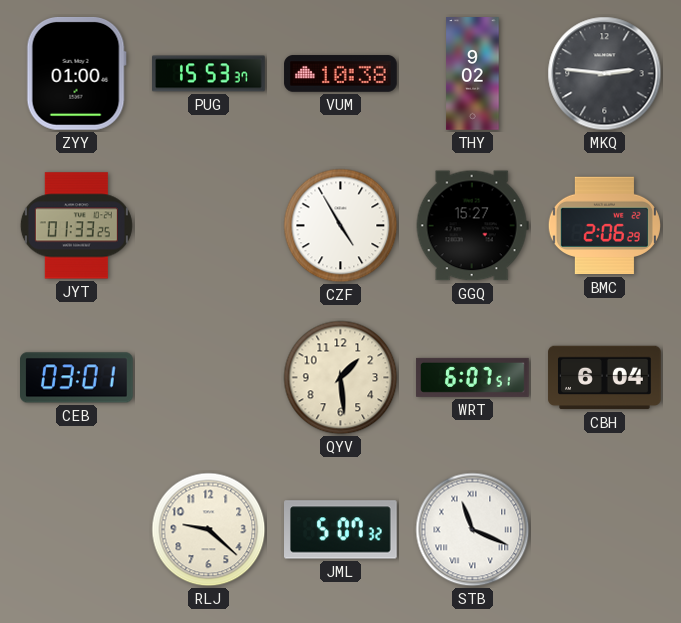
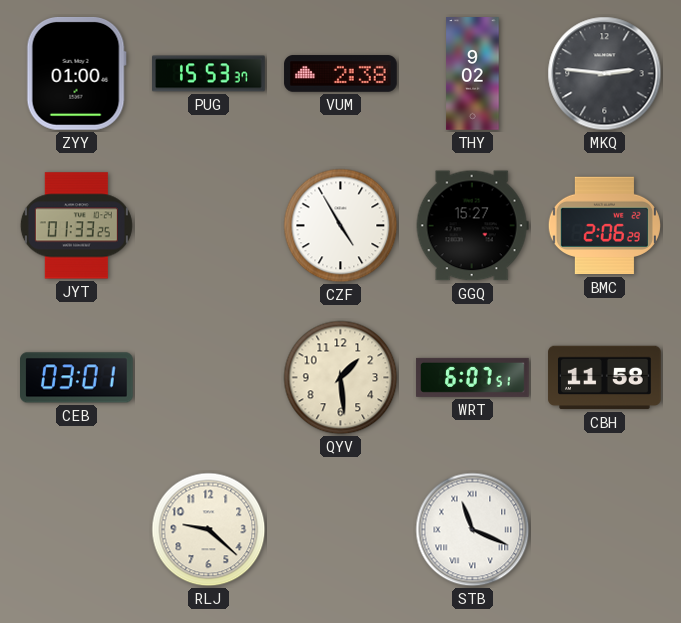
VUM: 10:38 -> 2:38
CBH: 6:04 -> 11:58
JML: 5:07 -> none
